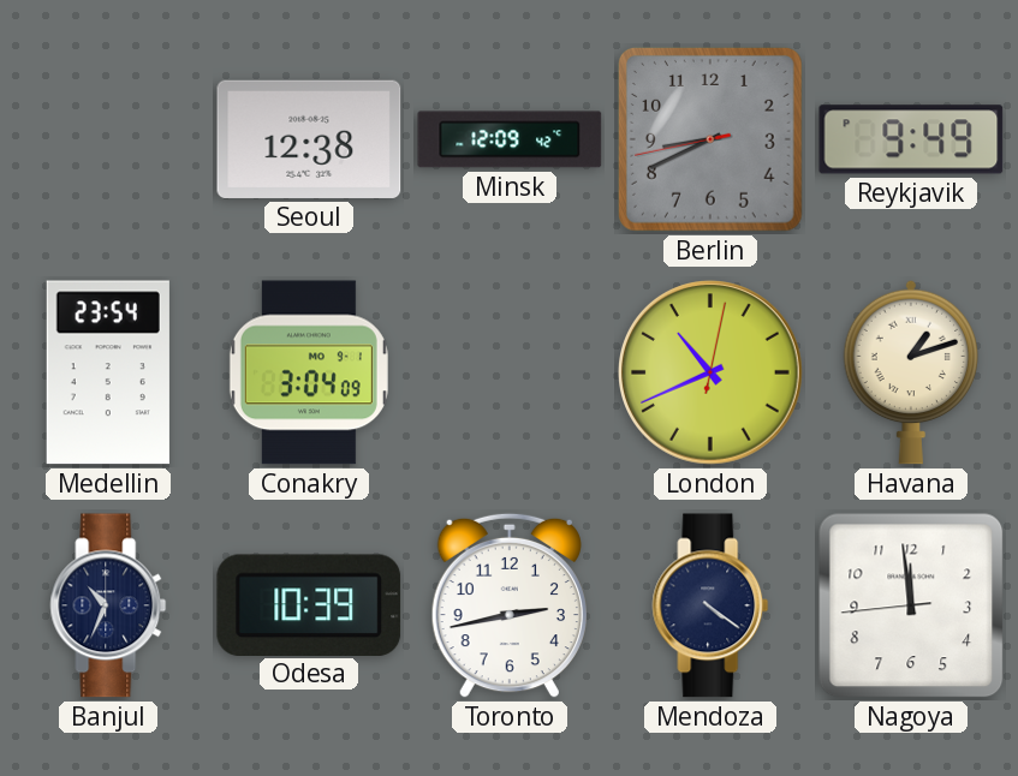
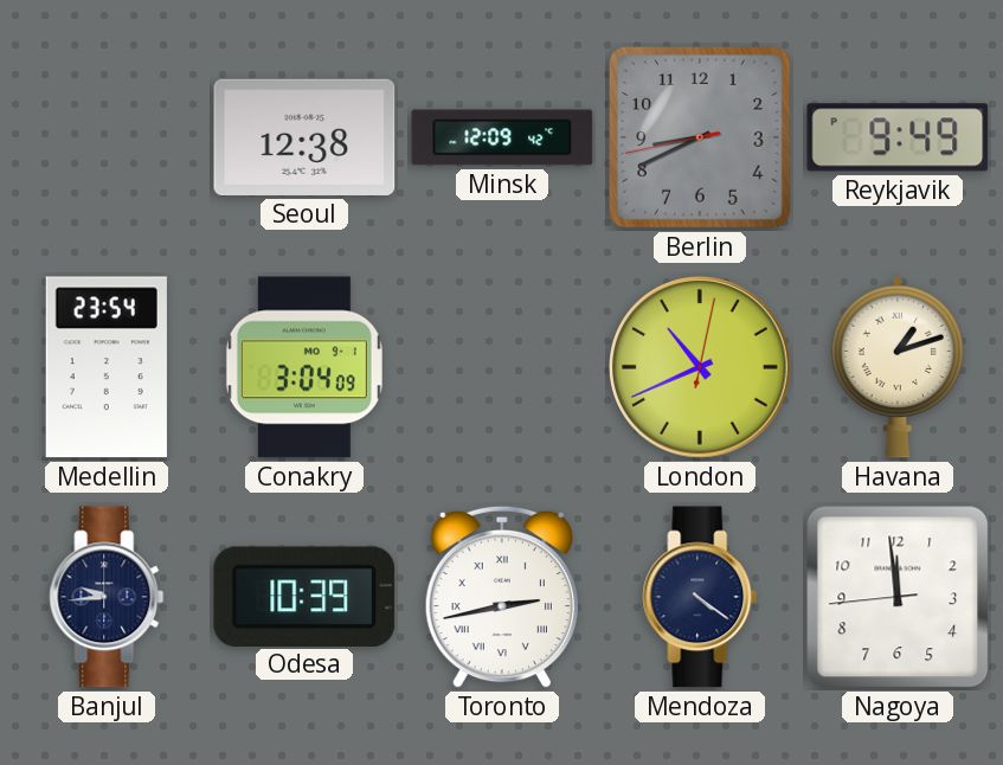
Banjul: 10:34 -> 9:44
Toronto numerals: Arabic -> Roman
